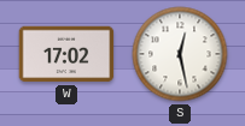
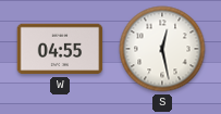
W: 17:02 -> 04:55
